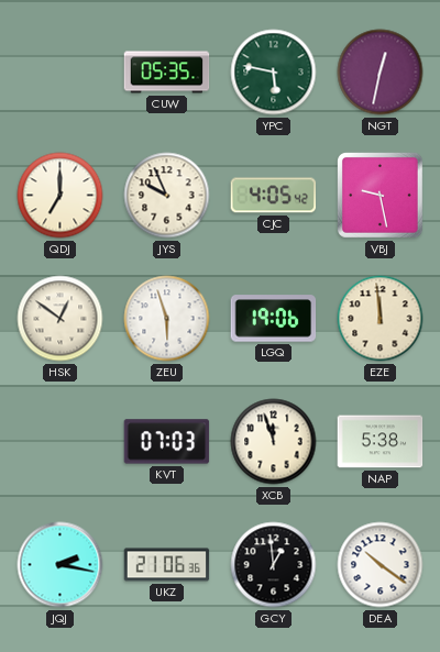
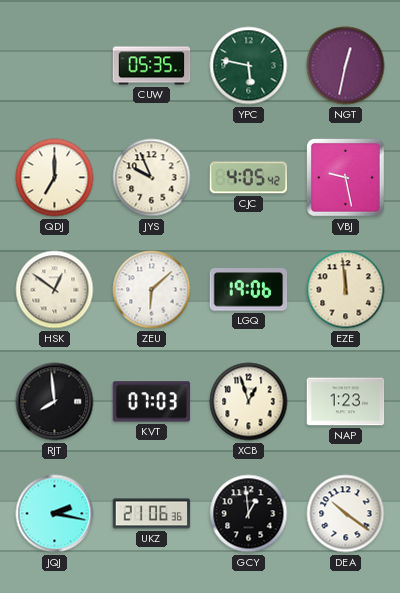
ZEU: 5:57 -> 6:08
RJT: none -> 7:59
XCB: 11:57 -> 12:57
NAP: 5:38 -> 1:23
